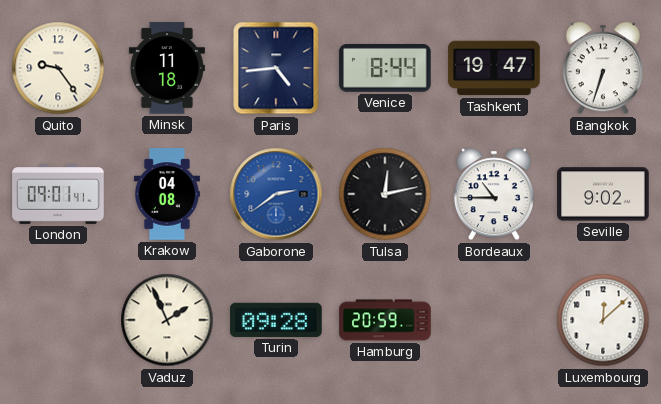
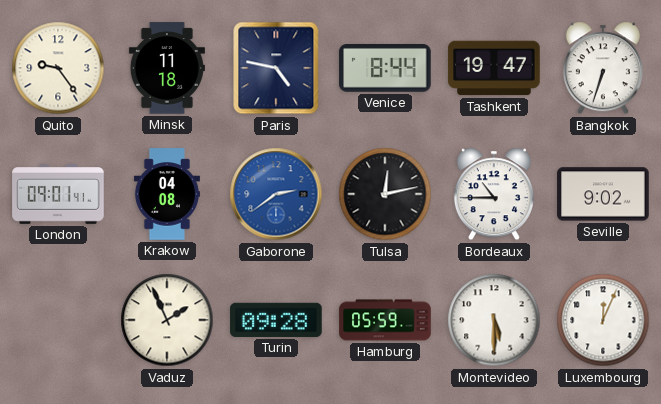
Paris: 4:44 -> 4:47
Hamburg: 20:59 -> 05:59
Montevideo: none -> 5:30
Luxembourg: 12:08 -> 12:04
